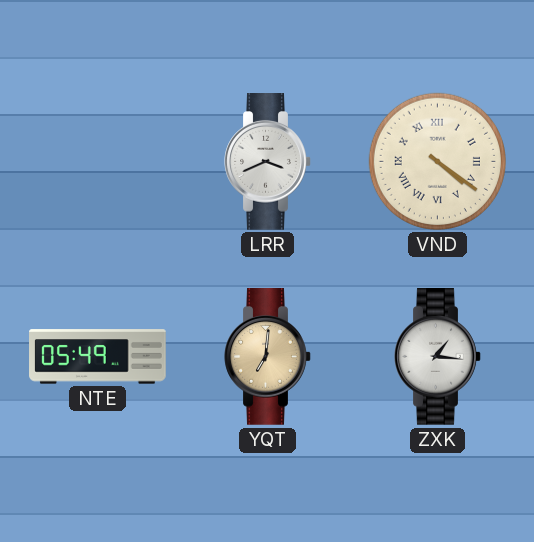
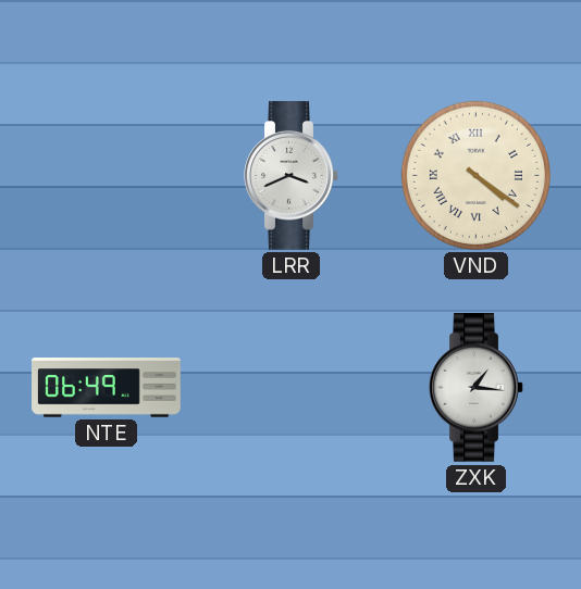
NTE: 05:49 -> 06:49
YQT: 7:01 -> none
